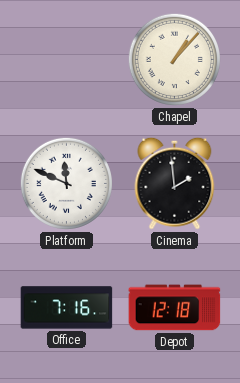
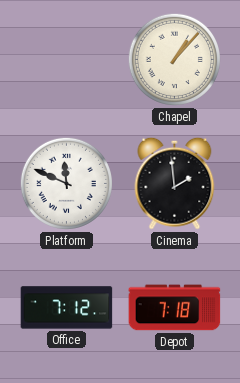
Office: 7:16 -> 7:12
Depot: 12:18 -> 7:18
